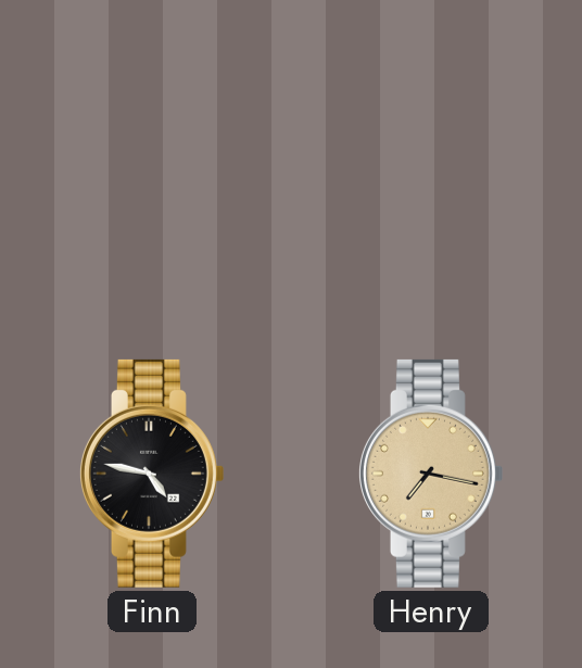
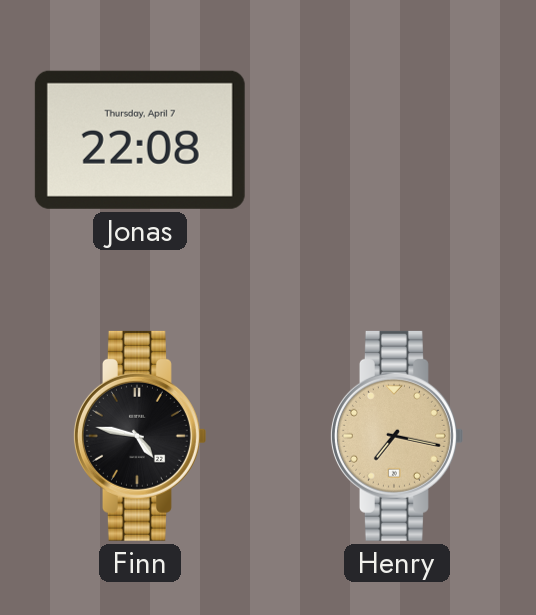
Jonas: none -> 22:08
